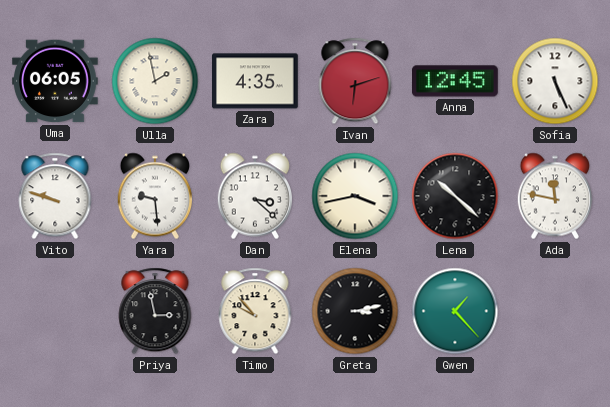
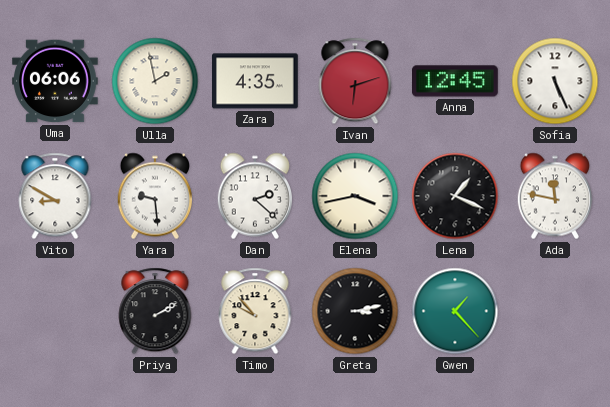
Uma: 06:05 -> 06:06
Vito: 9:48 -> 8:50
Dan: 3:22 -> 2:22
Lena: 10:22 -> 1:19
Priya: 2:58 -> 2:10
